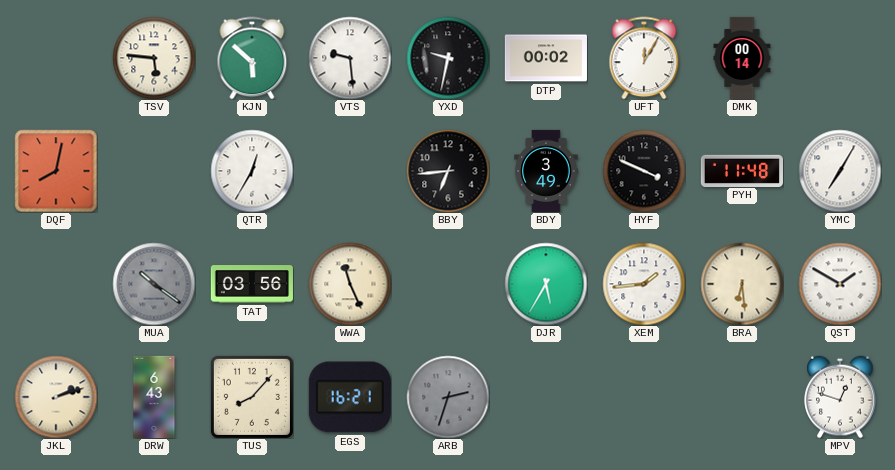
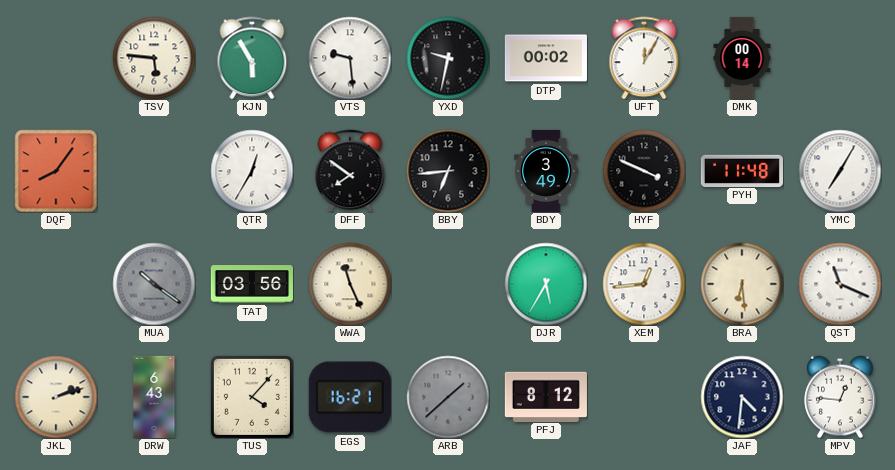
KJN: 5:52 -> 5:55
DQF: 8:02 -> 8:06
DFF: none -> 7:51
XEM: 1:44 -> 12:44
QST: 1:50 -> 11:19
TUS: 8:07 -> 4:07
ARB: 2:33 -> 1:38
PFJ: none -> 8:12
JAF: none -> 4:31
MPV: 12:48 -> 12:46
